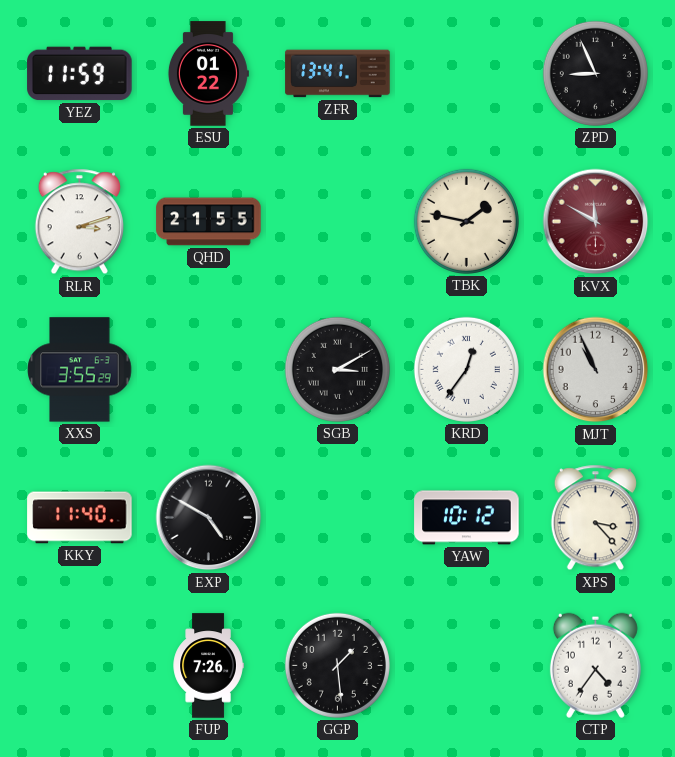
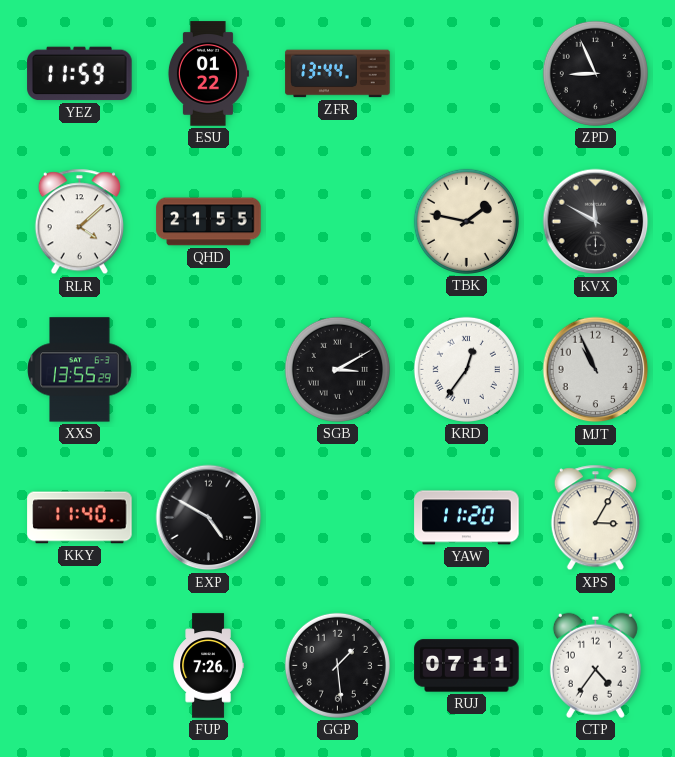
ZFR: 13:41 -> 13:44
RLR: 3:12 -> 4:08
KVX dial: burgundy -> black
XXS: 3:55 -> 13:55
YAW: 10:12 -> 11:20
XPS: 3:23 -> 3:05
RUJ: none -> 07:11
